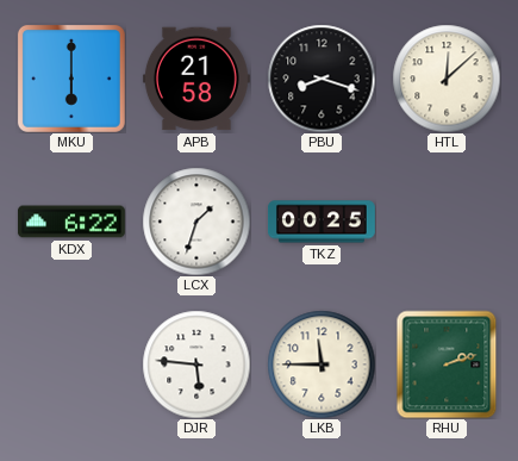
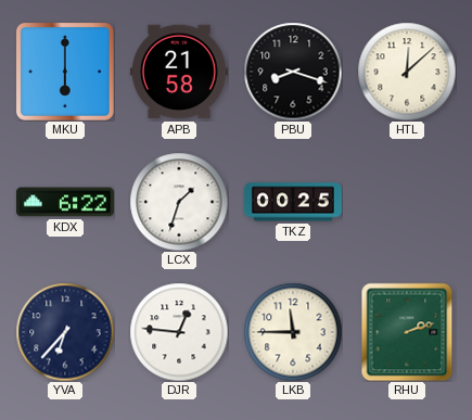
YVA: none -> 6:37
DJR: 5:46 -> 12:46
